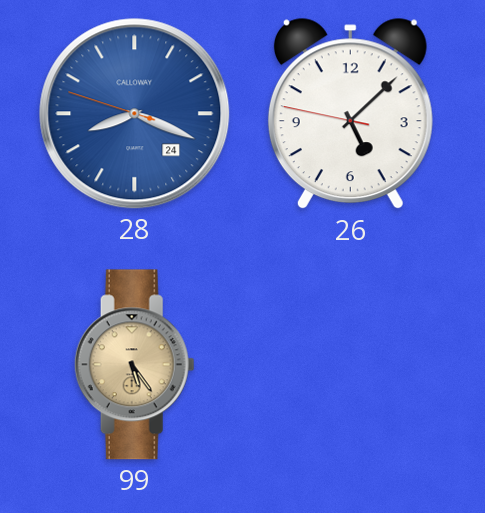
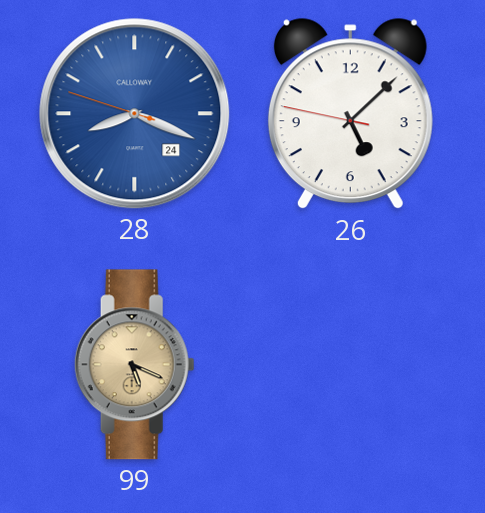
99: 5:24 -> 5:19
